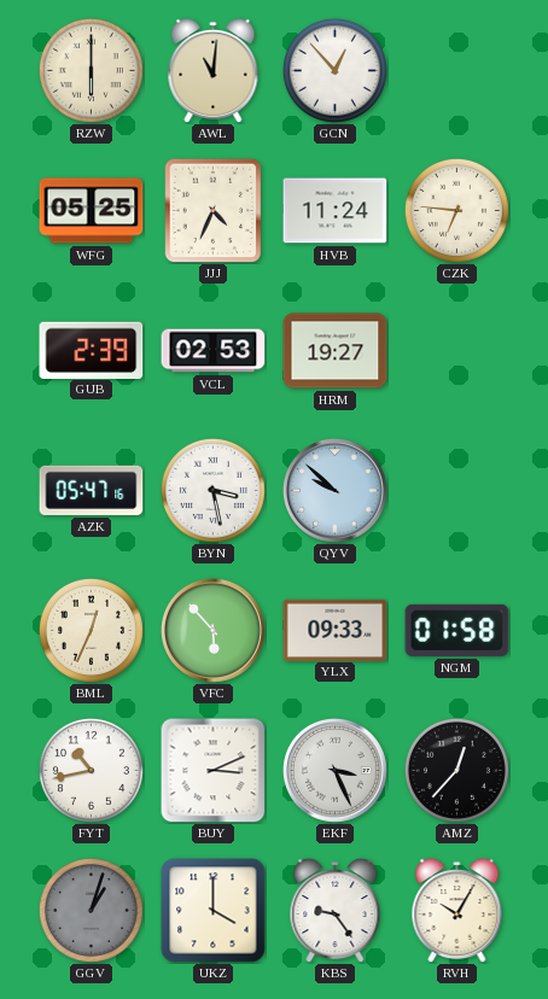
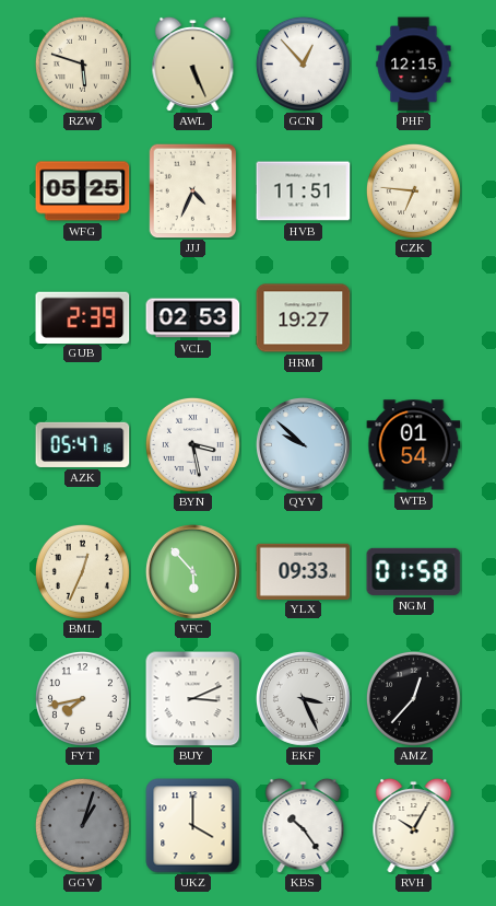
RZW: 6:00 -> 5:48
AWL: 11:01 -> 5:26
PHF: none -> 12:15
HVB: 11:24 -> 11:51
WTB: none -> 01:54
FYT: 10:43 -> 7:43
KBS: 9:24 -> 10:24
